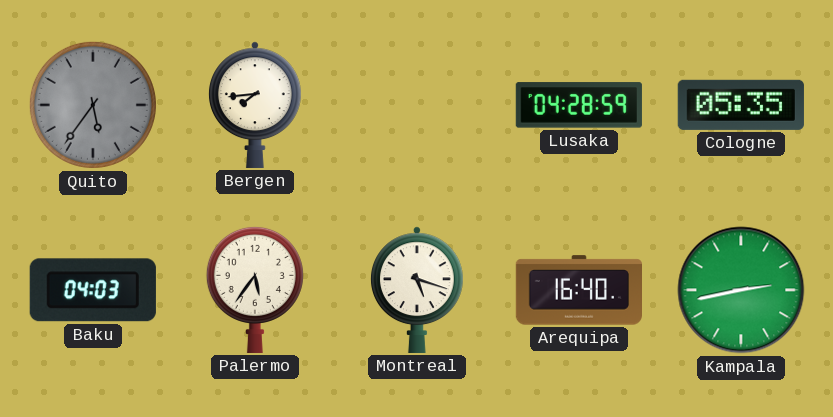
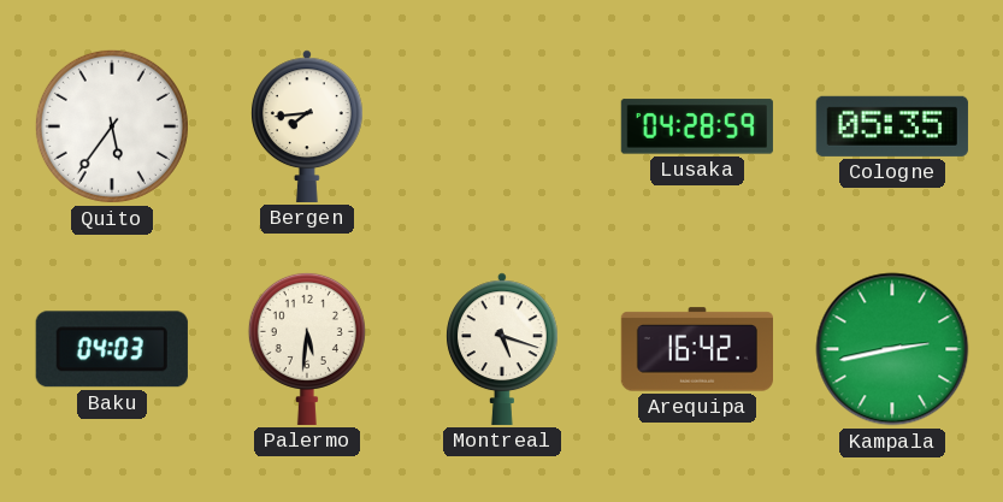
Quito dial: grey -> white
Palermo: 5:36 -> 5:31
Arequipa: 16:40 -> 16:42
